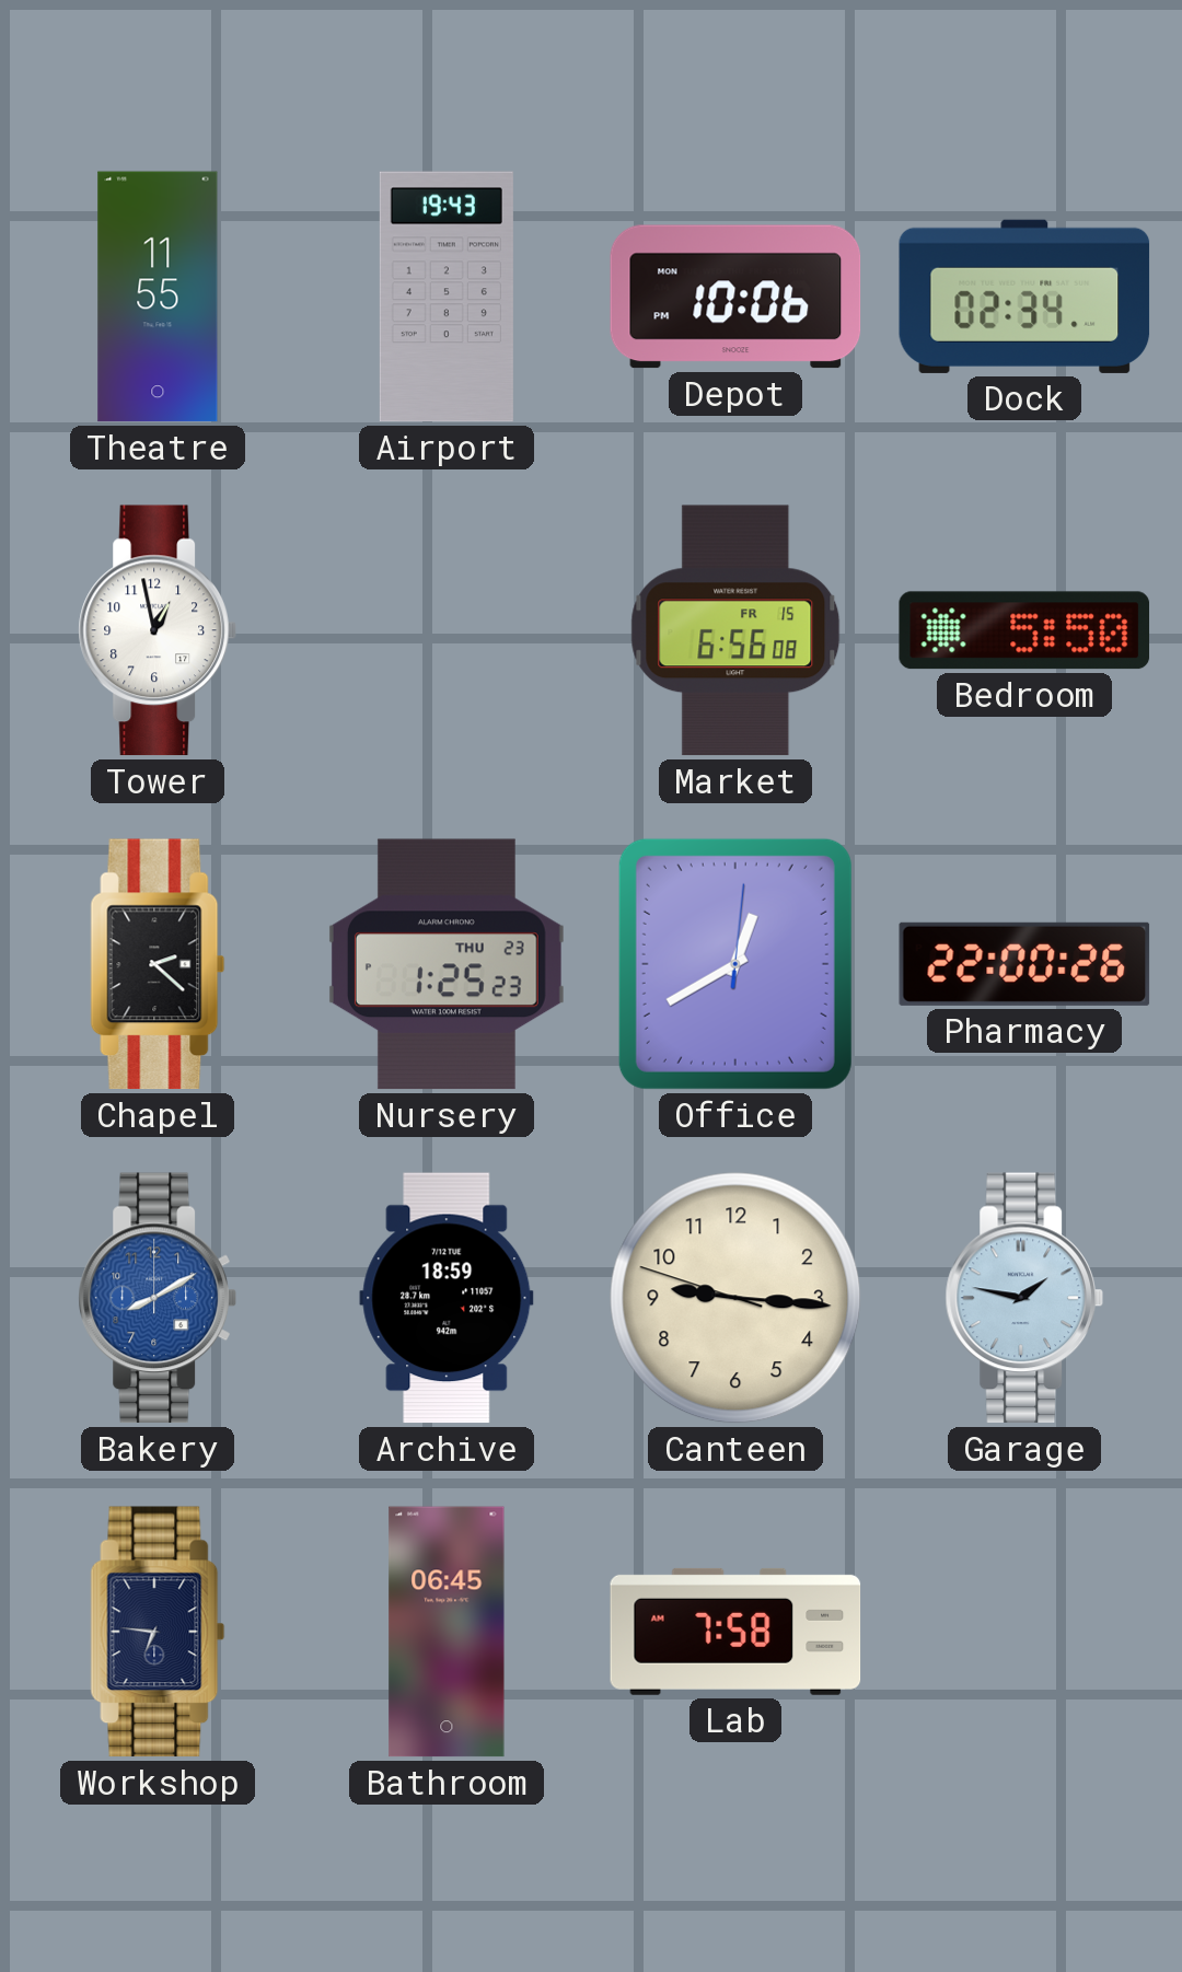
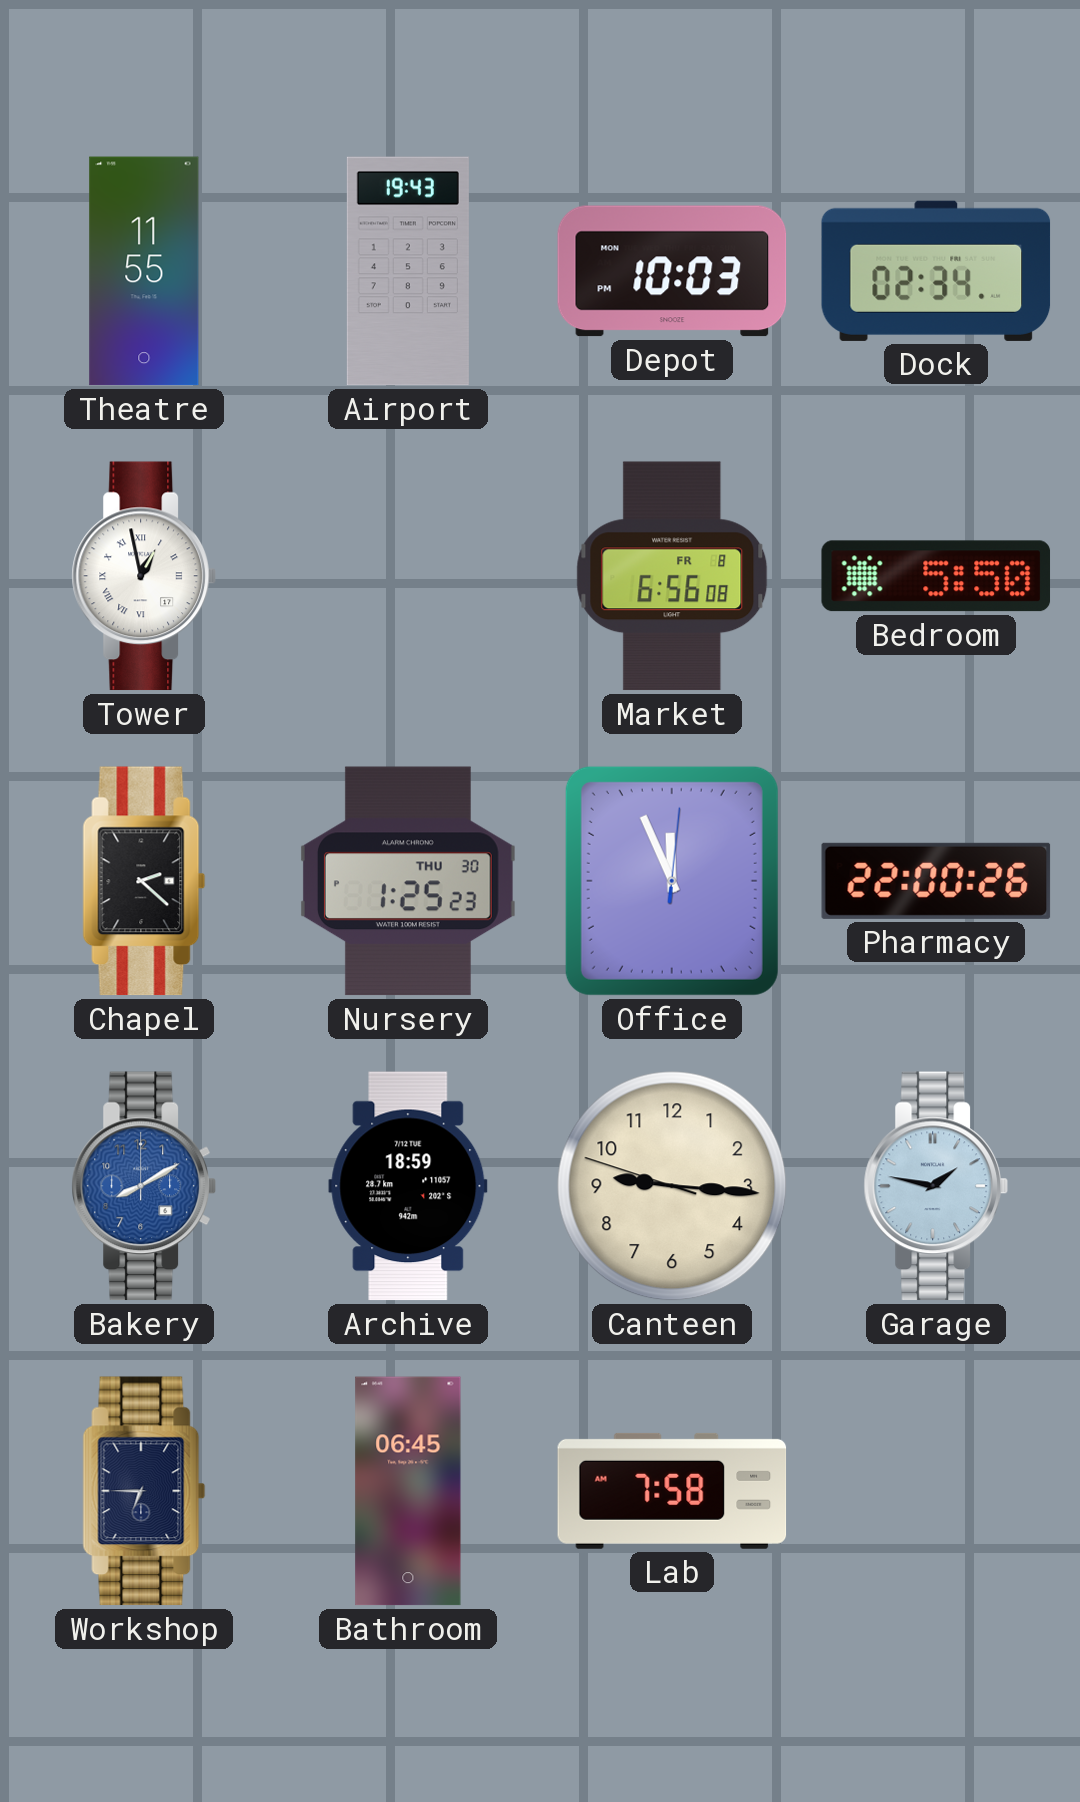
Depot: 10:06 -> 10:03
Tower numerals: Arabic -> Roman
Market date: FR 15 -> FR 8
Nursery date: THU 23 -> THU 30
Office: 12:40 -> 11:56
Workshop: 6:46 -> 6:45
